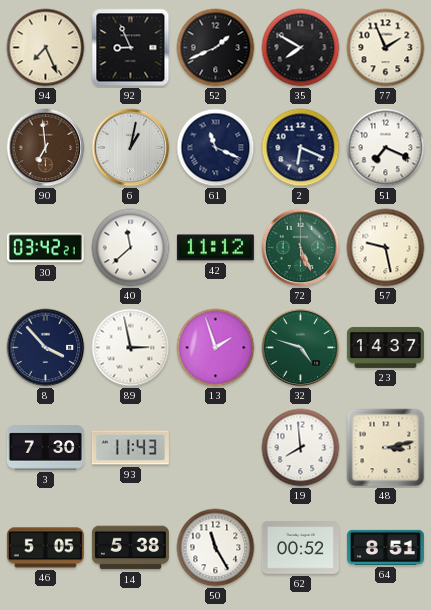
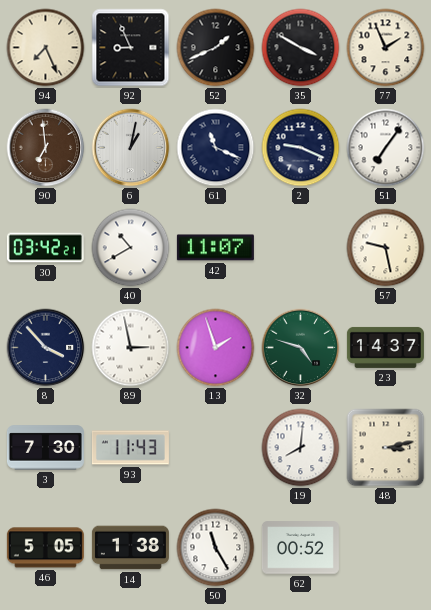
35: 7:50 -> 3:50
2: 6:19 -> 9:19
51: 7:19 -> 7:06
40: 11:38 -> 10:40
42: 11:12 -> 11:07
72: 5:26 -> none
19: 7:59 -> 8:01
14: 5:38 -> 1:38
64: 8:51 -> none
